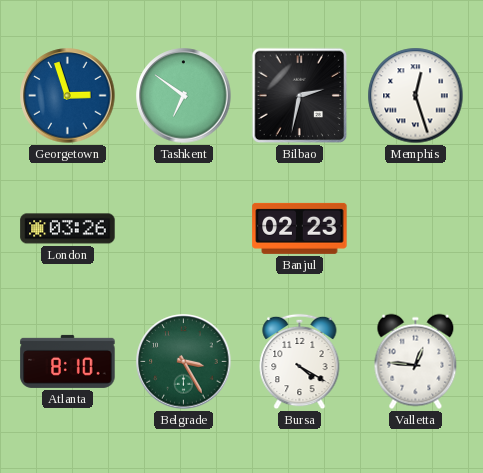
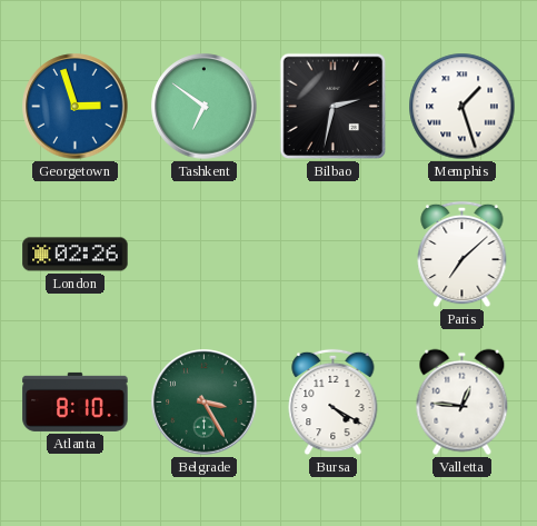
Memphis: 12:27 -> 1:27
London: 03:26 -> 02:26
Banjul: 02:23 -> none
Paris: none -> 7:08
